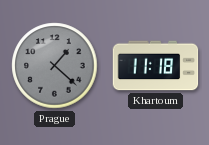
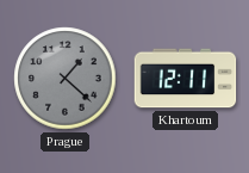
Khartoum: 11:18 -> 12:11
